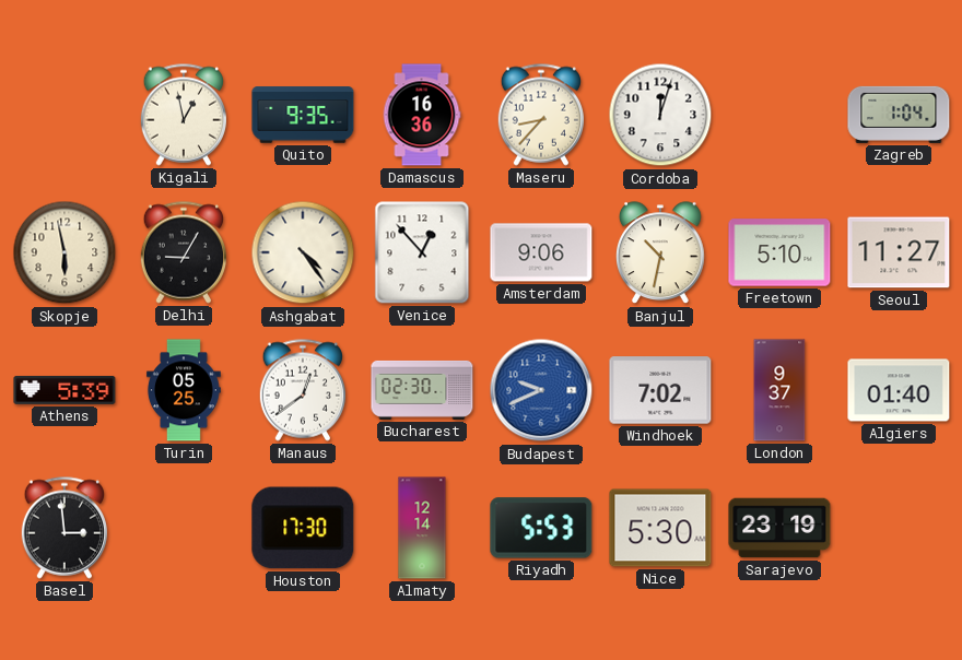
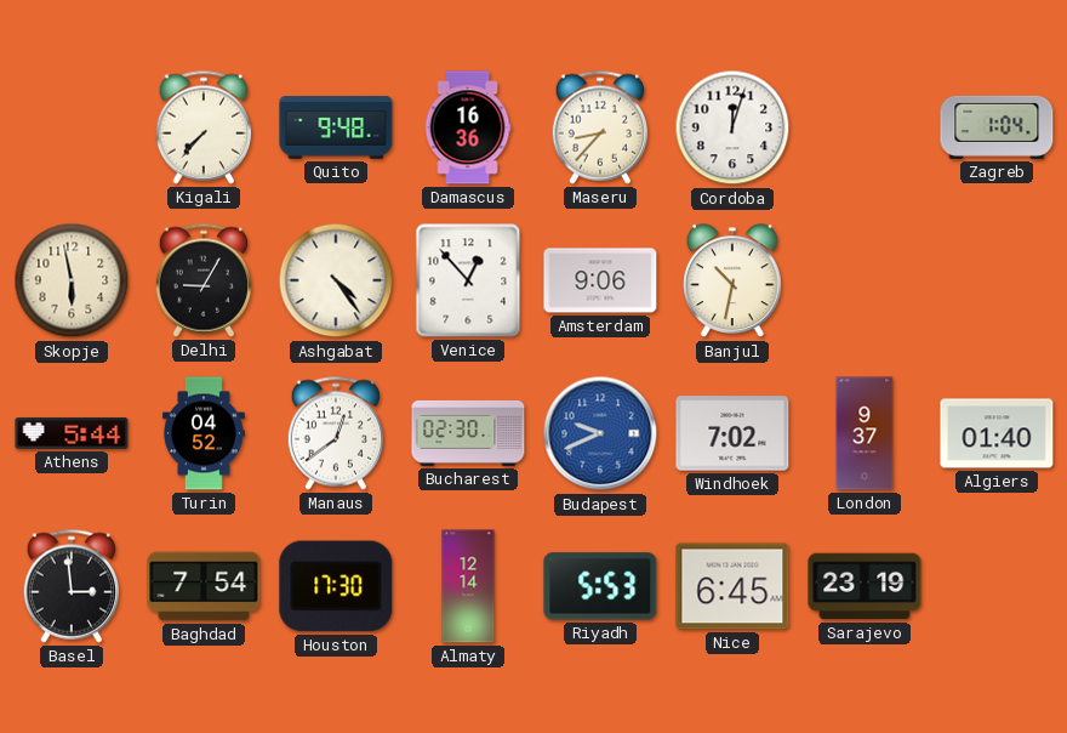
Kigali: 12:58 -> 7:37
Quito: 9:35 -> 9:48
Freetown: 5:10 -> none
Seoul: 11:27 -> none
Athens: 5:39 -> 5:44
Turin: 05:25 -> 04:52
Baghdad: none -> 7:54
Nice: 5:30 -> 6:45
